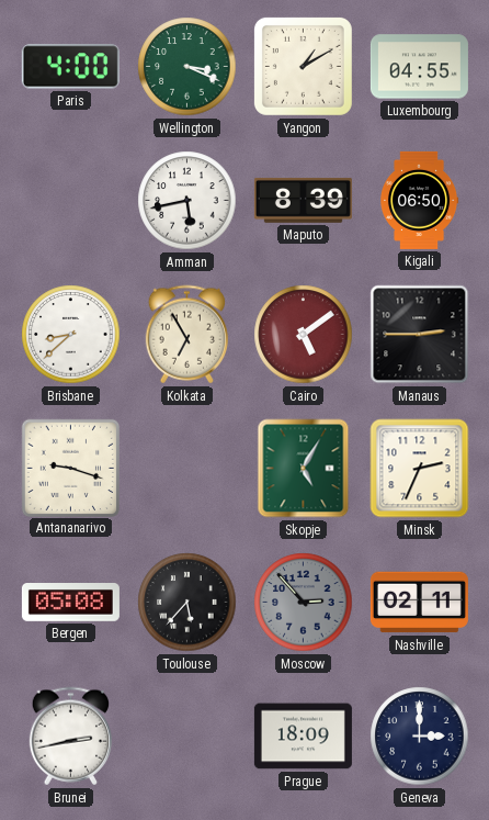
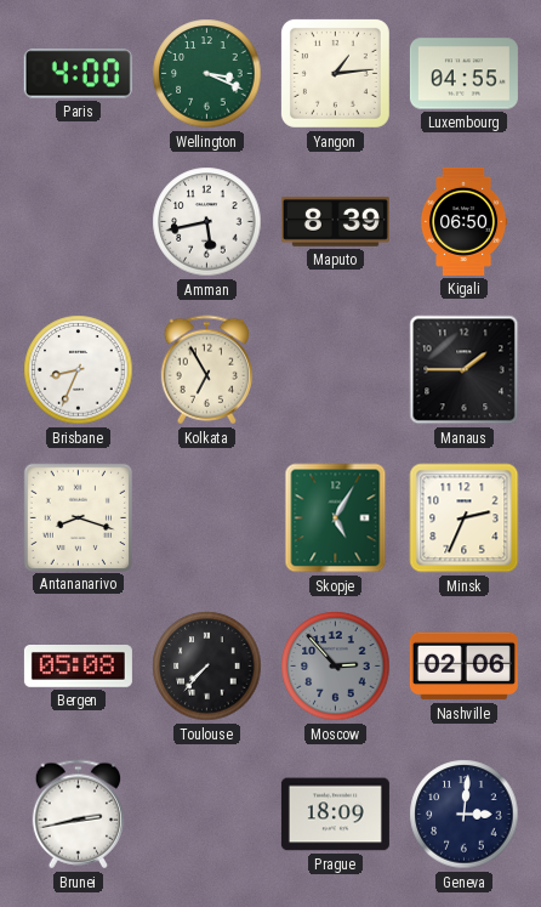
Yangon: 1:10 -> 1:14
Brisbane: 8:38 -> 8:34
Cairo: 5:09 -> none
Manaus: 2:45 -> 1:45
Antananarivo: 9:18 -> 8:18
Toulouse: 5:37 -> 7:37
Nashville: 02:11 -> 02:06
Geneva: 3:00 -> 3:01
